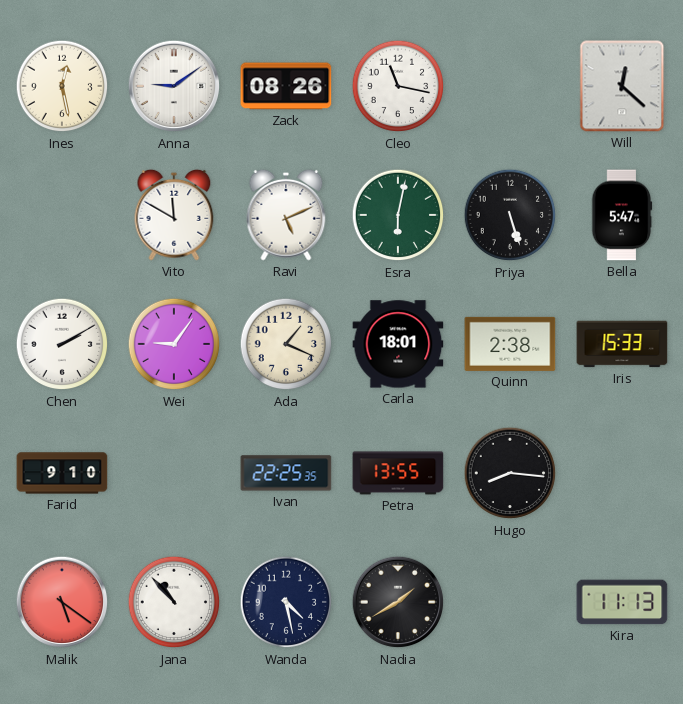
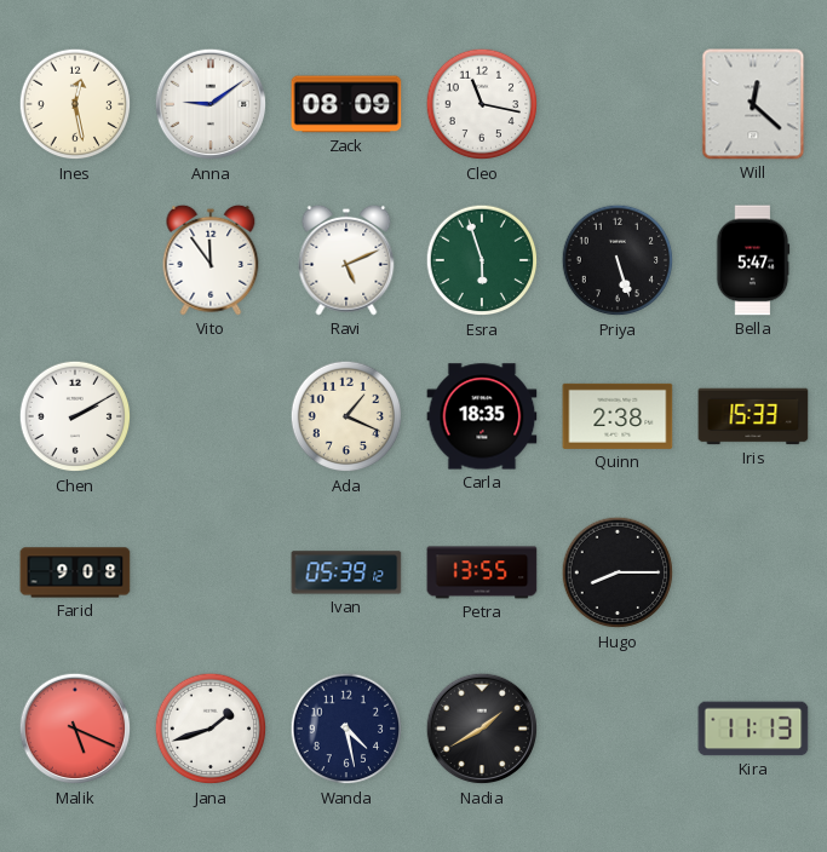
Zack: 08:26 -> 08:09
Vito: 11:50 -> 11:54
Esra: 6:02 -> 5:57
Wei: 9:06 -> none
Carla: 18:01 -> 18:35
Farid: 9:10 -> 9:08
Ivan: 22:25 -> 05:39
Hugo: 8:16 -> 8:15
Malik: 5:21 -> 5:19
Jana: 10:53 -> 1:42
